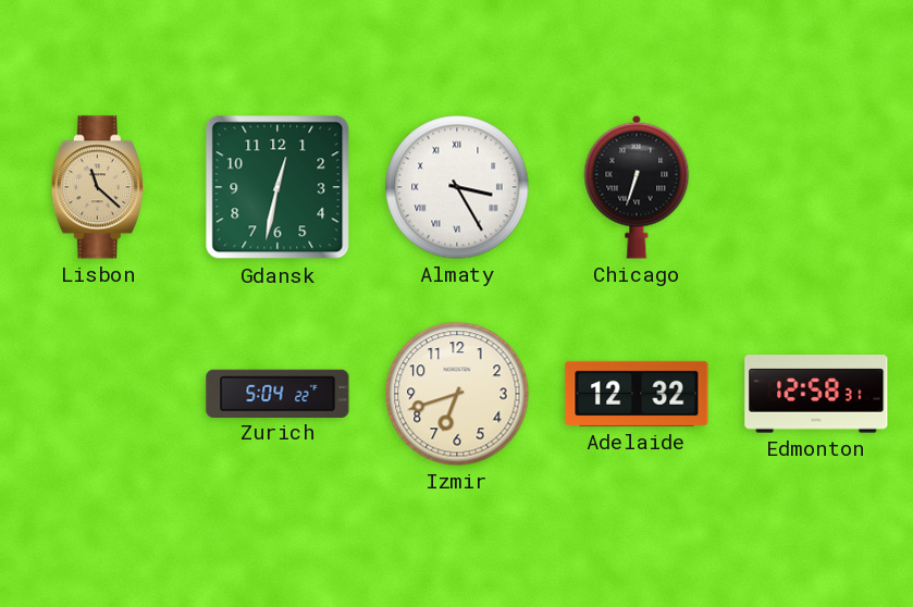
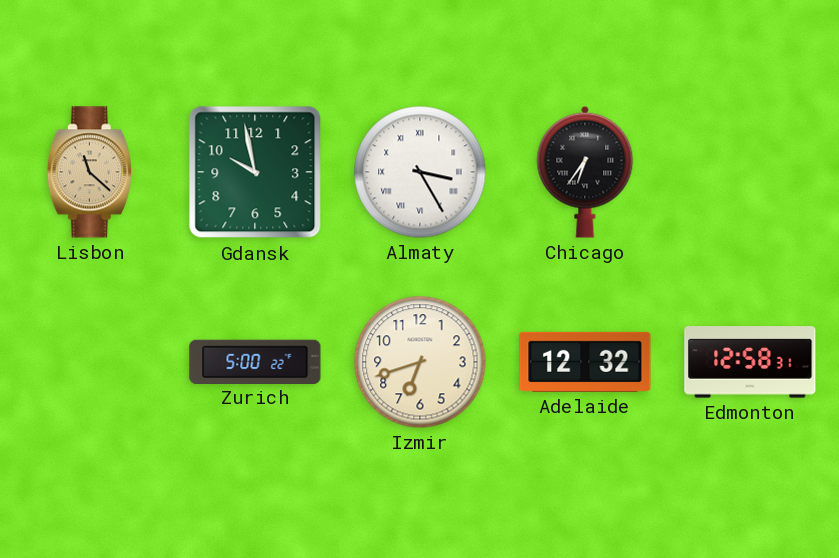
Gdansk: 12:32 -> 9:58
Chicago: 6:33 -> 6:36
Zurich: 5:04 -> 5:00
